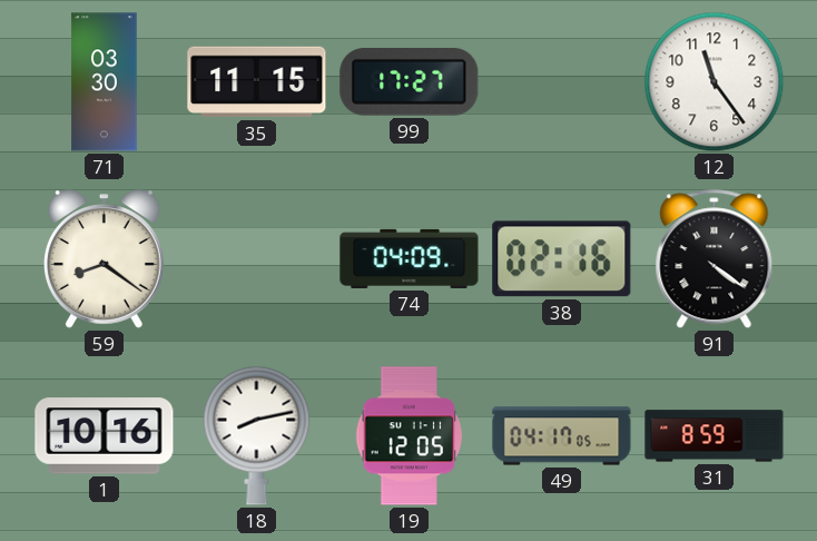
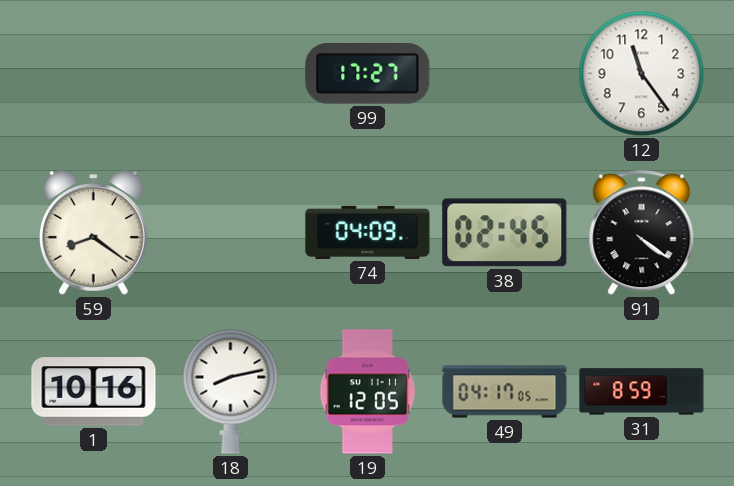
71: 03:30 -> none
35: 11:15 -> none
38: 02:16 -> 02:45
